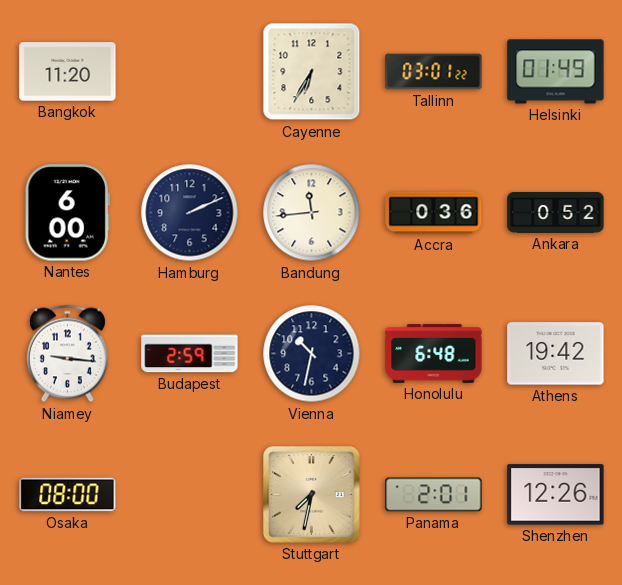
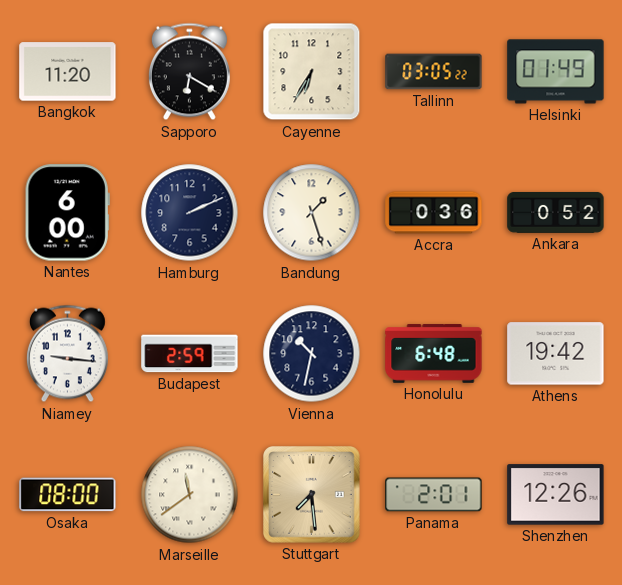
Sapporo: none -> 6:20
Tallinn: 03:01 -> 03:05
Bandung: 11:44 -> 1:27
Marseille: none -> 11:39
Stuttgart: 7:32 -> 7:29
